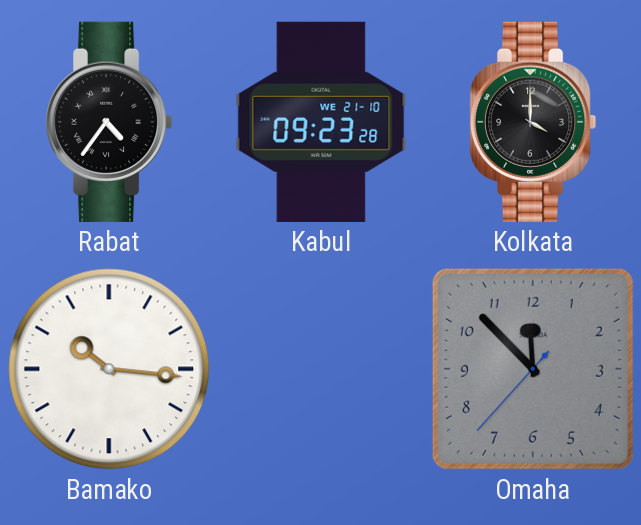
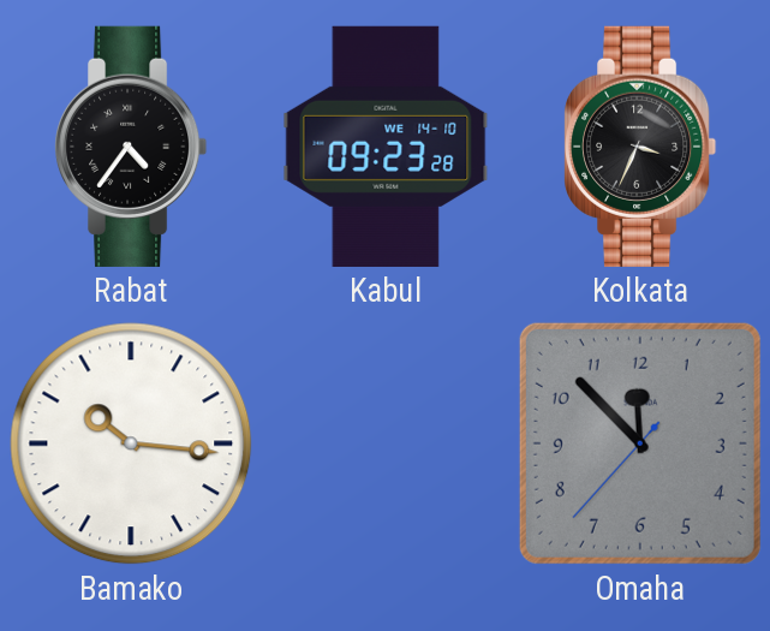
Kabul date: WE 21-10 -> WE 14-10
Kolkata: 4:00 -> 3:34
